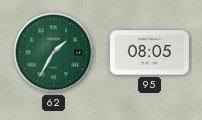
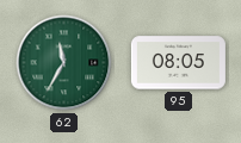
62: 1:35 -> 11:35
